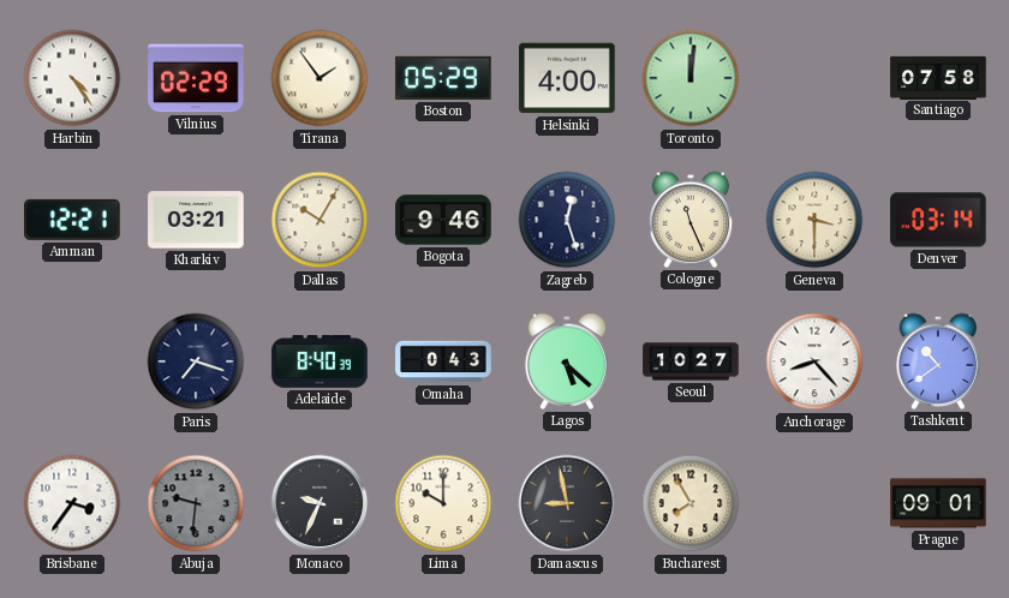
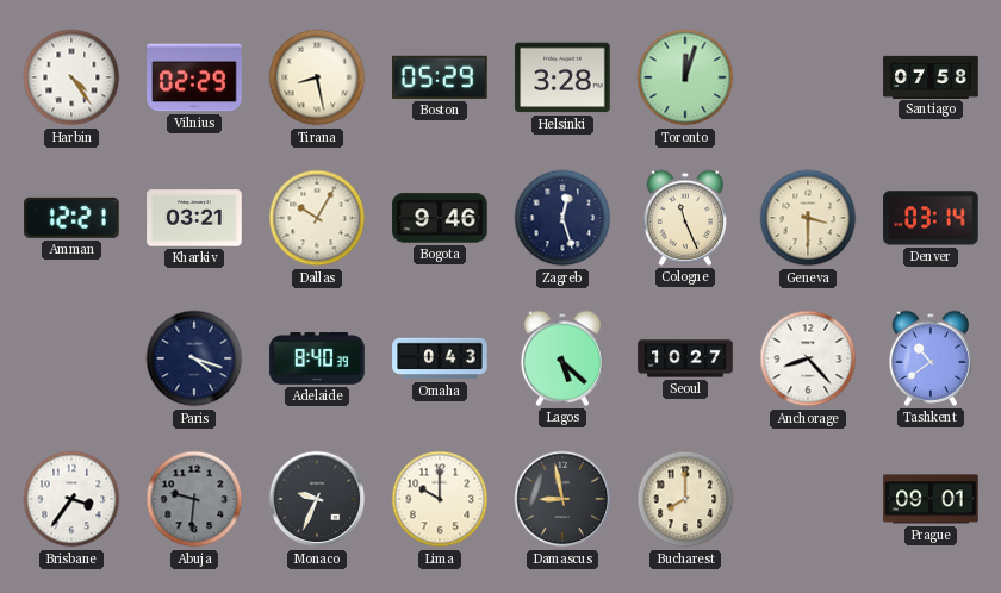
Tirana: 1:54 -> 8:28
Helsinki: 4:00 -> 3:28
Toronto: 12:01 -> 12:03
Paris: 7:18 -> 4:18
Bucharest: 7:55 -> 8:00
